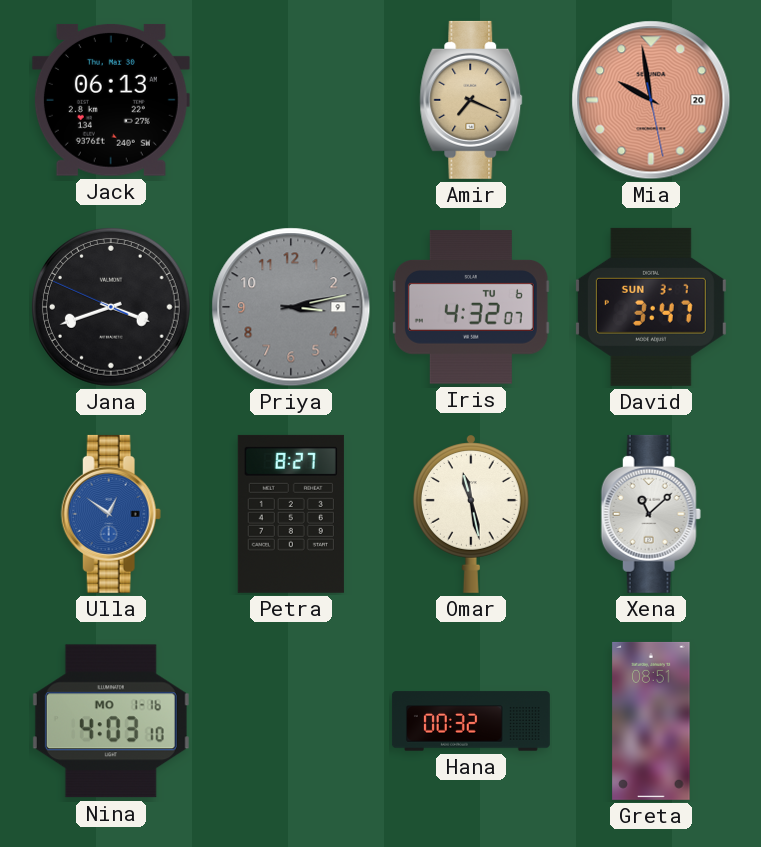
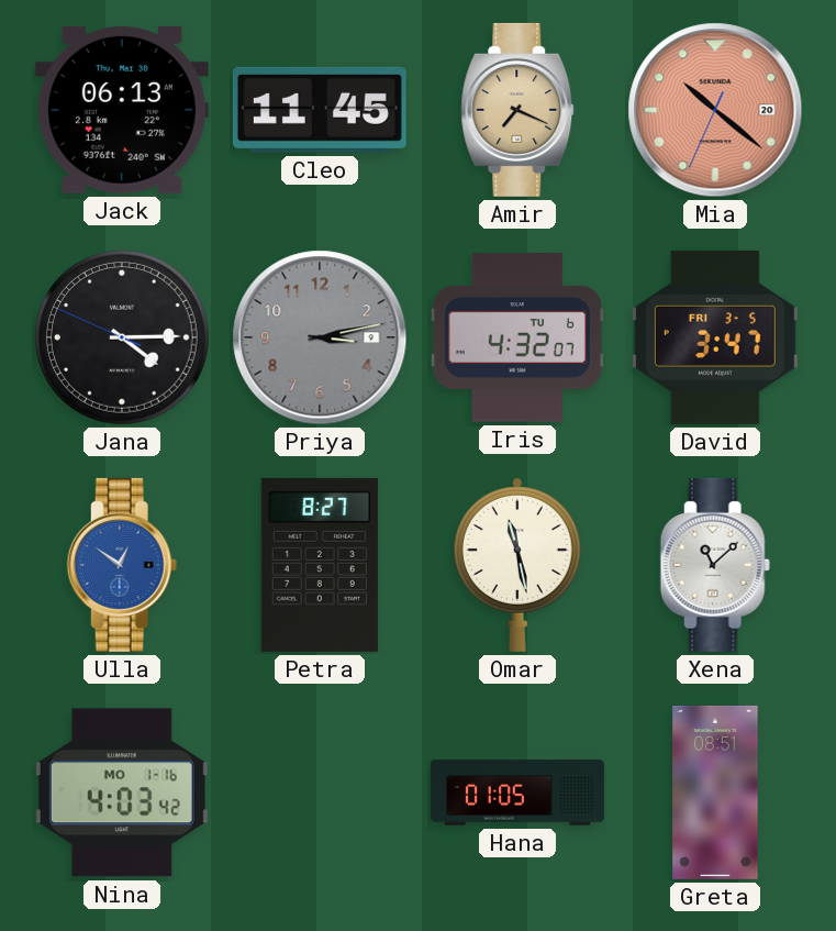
Cleo: none -> 11:45
Mia: 9:58 -> 10:21
Jana: 3:41 -> 4:14
David date: SUN 3-7 -> FRI 3-5
Nina: 4:03:10 -> 4:03:42
Hana: 00:32 -> 01:05
